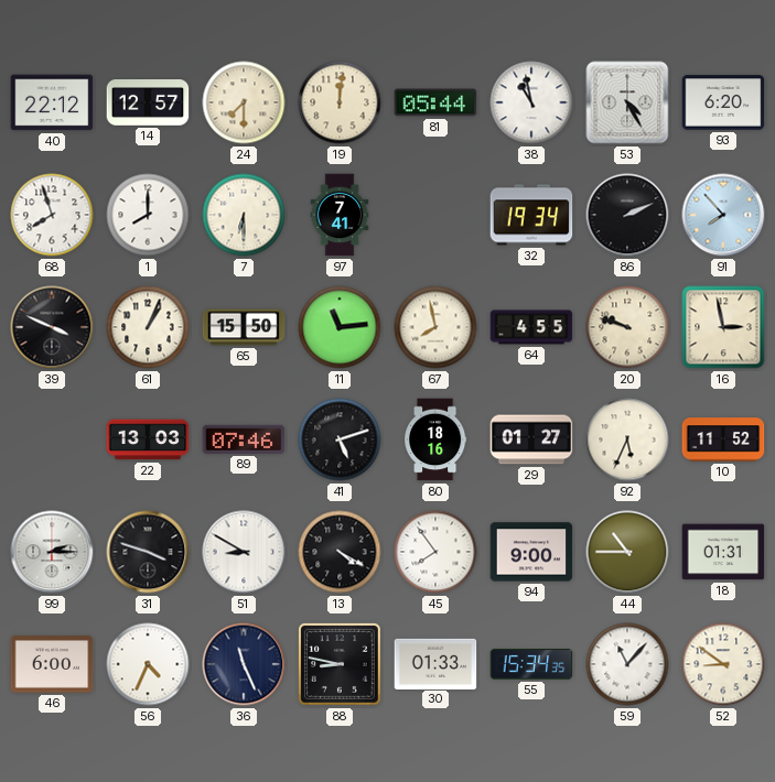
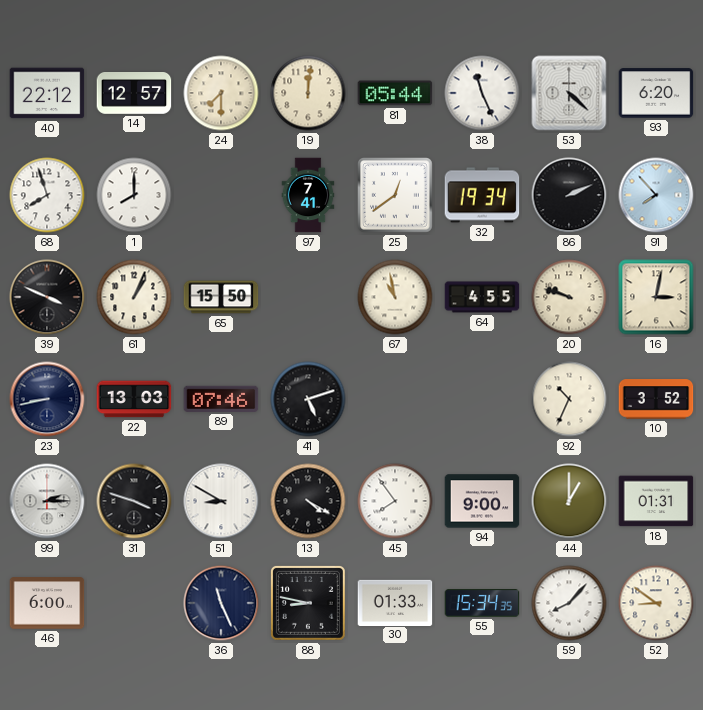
38: 10:58 -> 11:26
53: 4:25 -> 4:22
7: 6:30 -> none
25: none -> 12:39
11: 11:14 -> none
67: 7:58 -> 10:58
16: 2:58 -> 3:02
23: none -> 8:43
80: 18:16 -> none
29: 01:27 -> none
92: 5:34 -> 10:34
10: 11:52 -> 3:52
44: 10:45 -> 1:00
56: 4:34 -> none
59: 11:07 -> 8:07
